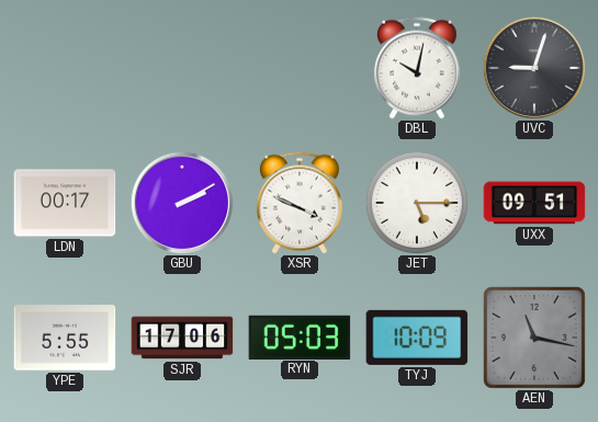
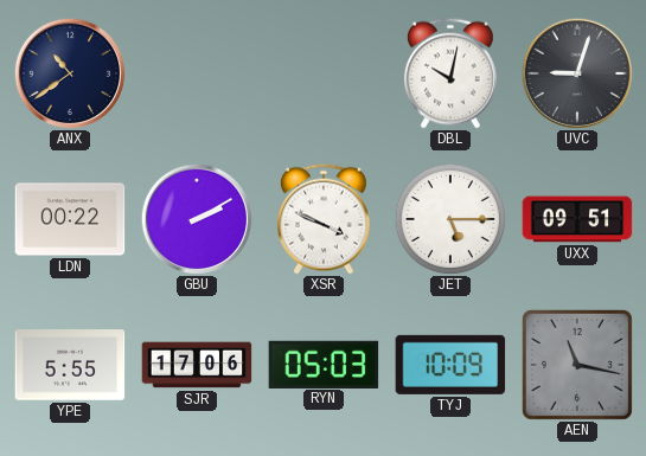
ANX: none -> 10:39
LDN: 00:17 -> 00:22
